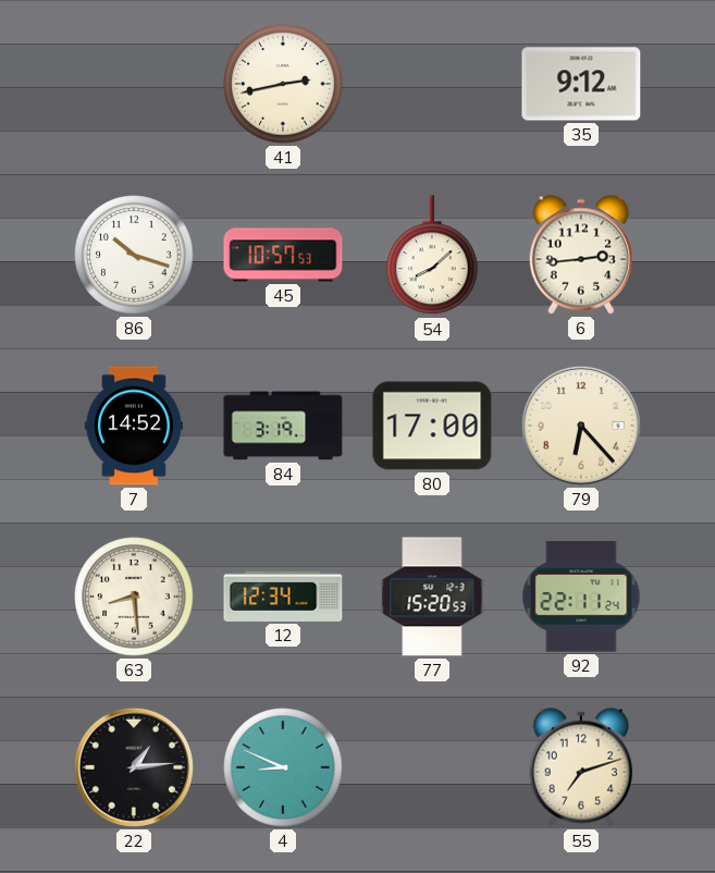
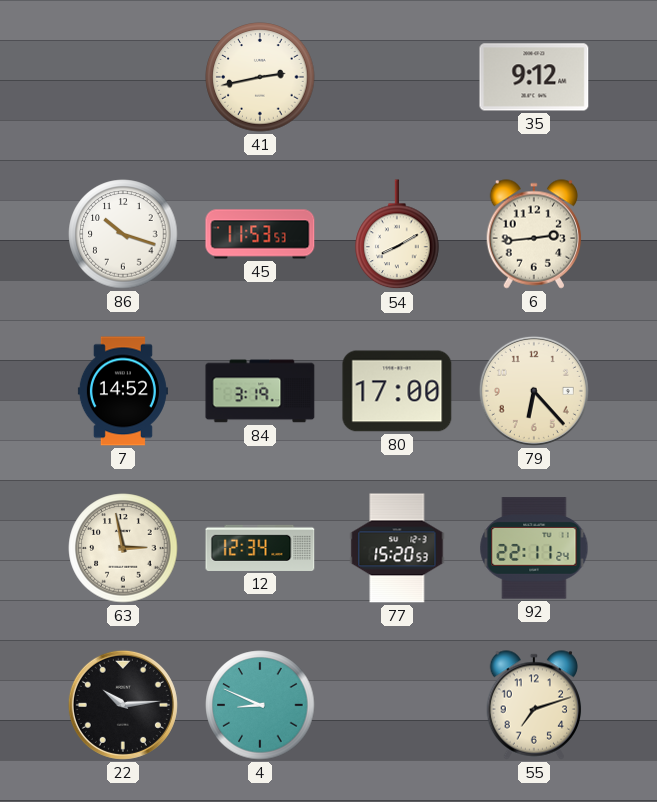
45: 10:57 -> 11:53
54: 8:08 -> 8:10
63: 8:29 -> 2:58
22: 1:14 -> 10:14
